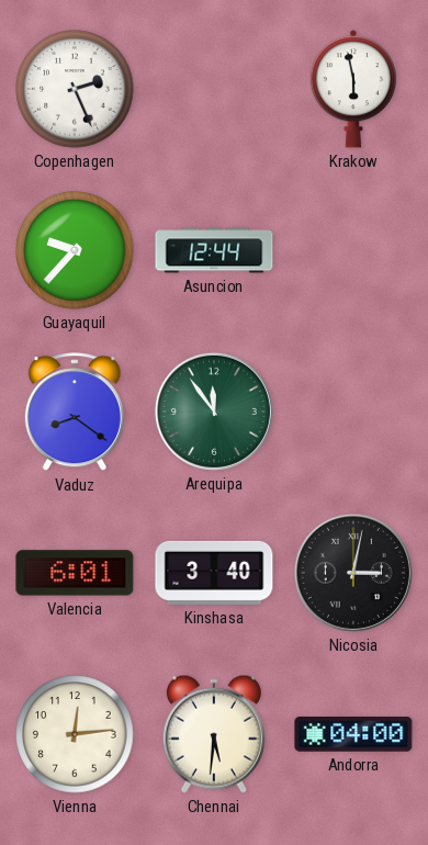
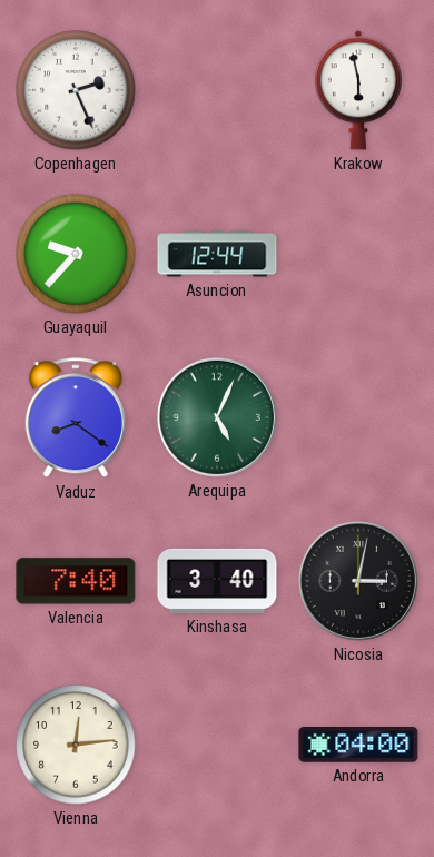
Arequipa: 11:54 -> 5:04
Valencia: 6:01 -> 7:40
Chennai: 5:31 -> none
